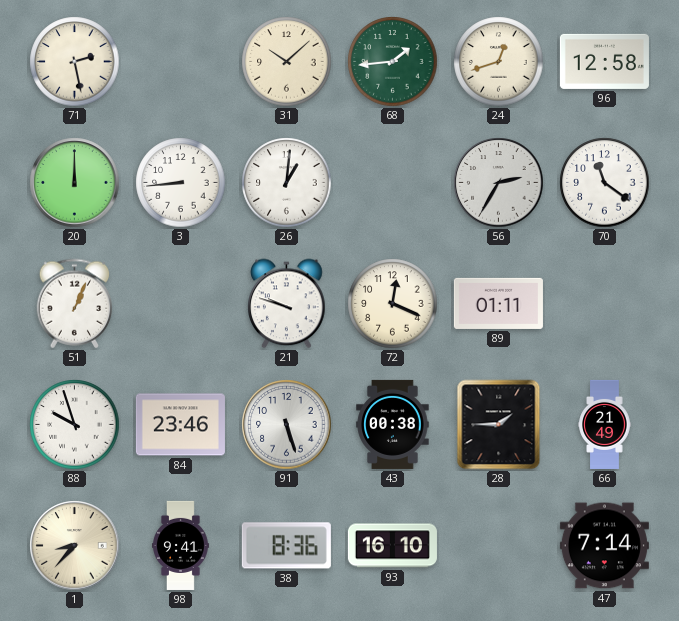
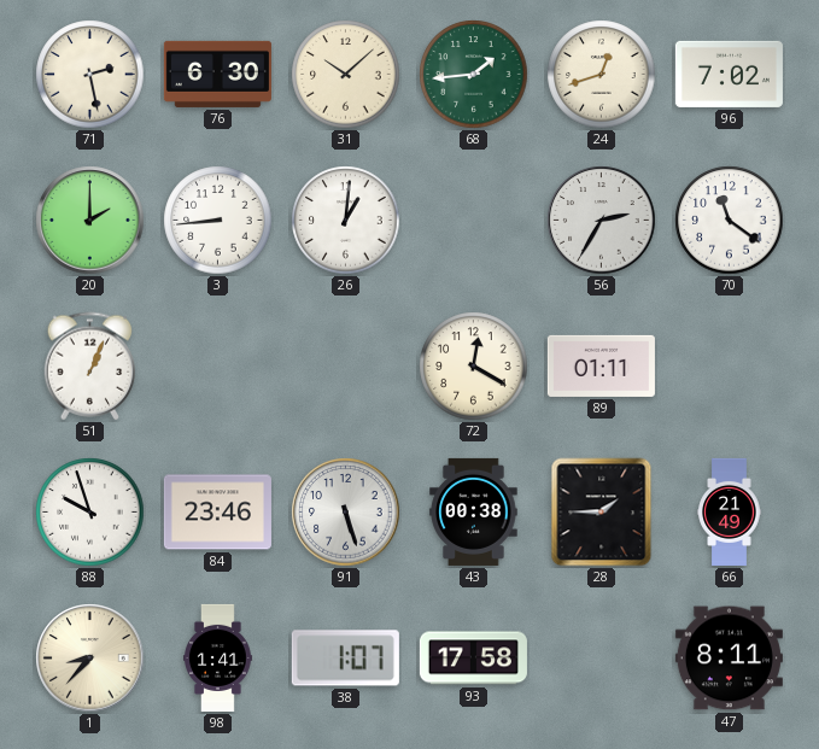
76: none -> 6:30
96: 12:58 -> 7:02
20: 12:00 -> 2:00
21: 9:48 -> none
72: 12:19 -> 12:20
98: 9:41 -> 1:41
38: 8:36 -> 1:07
93: 16:10 -> 17:58
47: 7:14 -> 8:11
